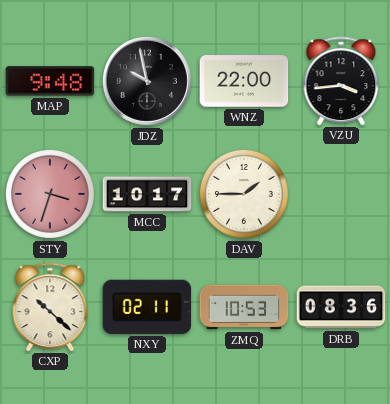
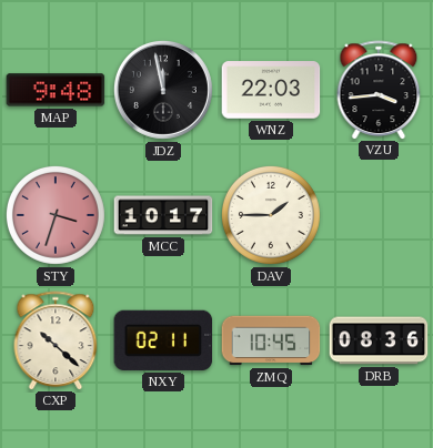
JDZ: 9:58 -> 11:58
WNZ: 22:00 -> 22:03
ZMQ: 10:53 -> 10:45
